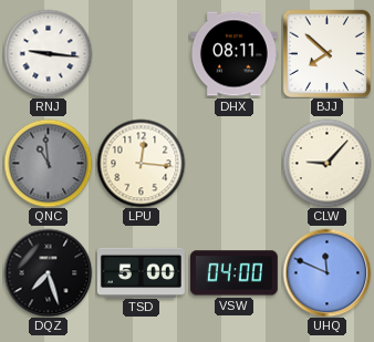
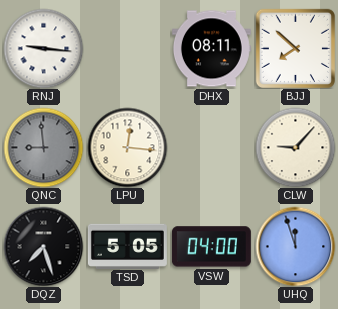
QNC: 10:59 -> 8:59
TSD: 5:00 -> 5:05
UHQ: 11:49 -> 11:57
